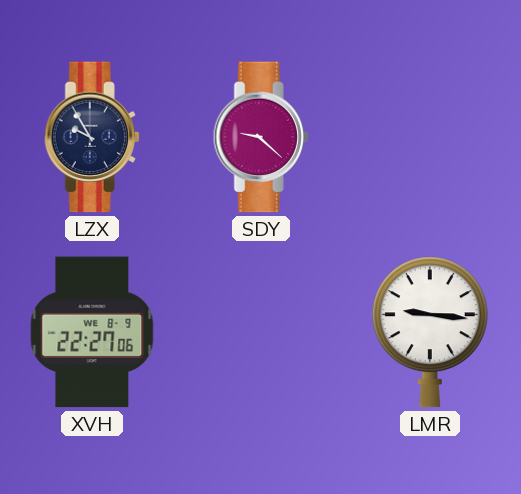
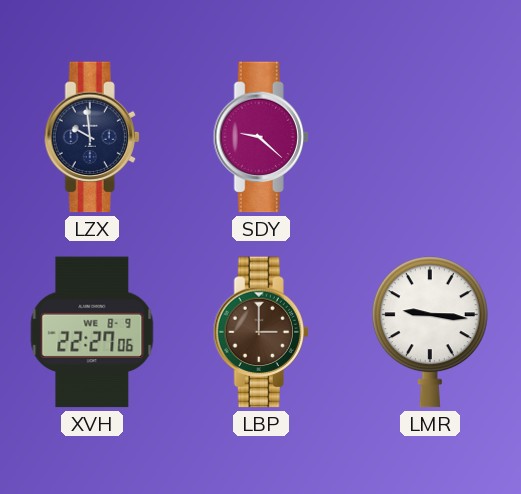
LZX: 9:55 -> 9:59
LBP: none -> 3:00
